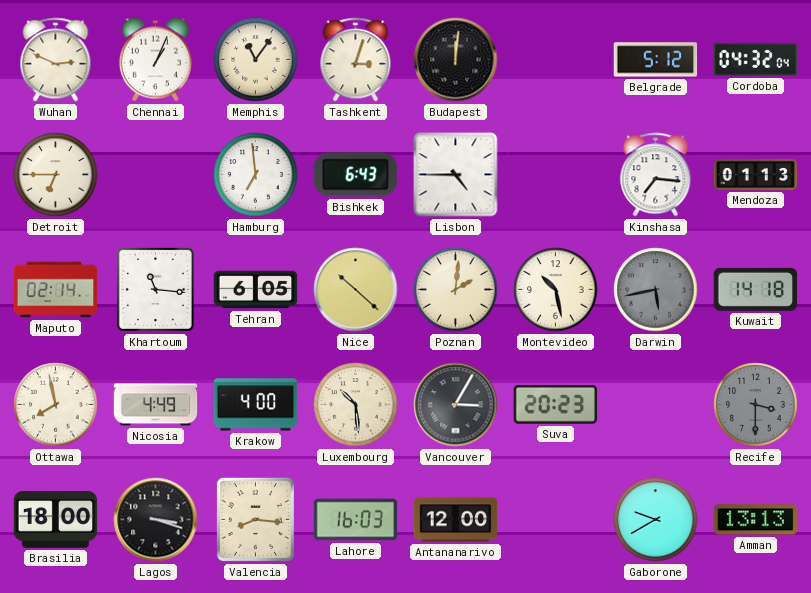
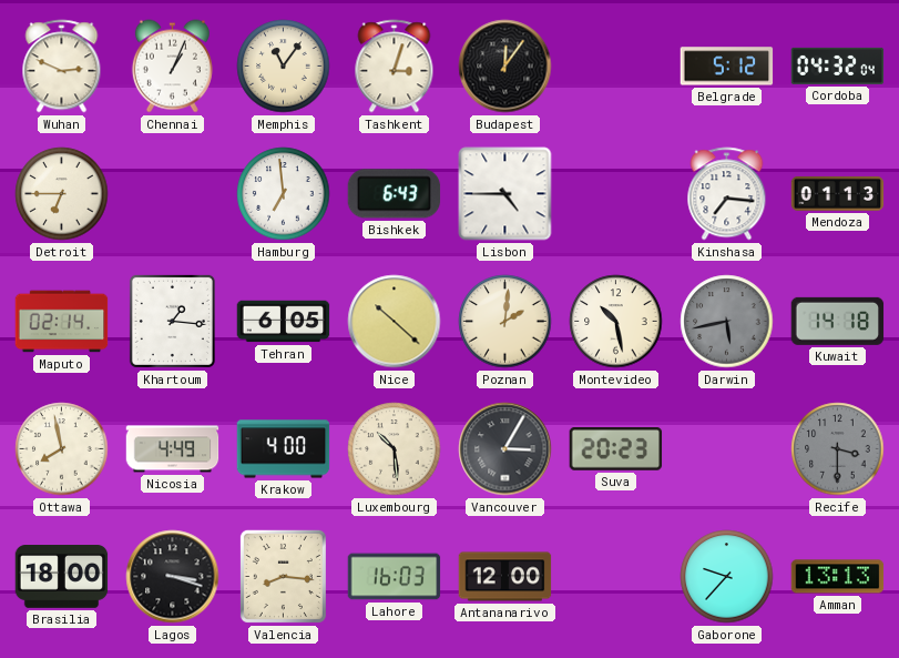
Budapest: 12:01 -> 12:06
Khartoum: 11:16 -> 1:16
Gaborone: 9:40 -> 9:37
